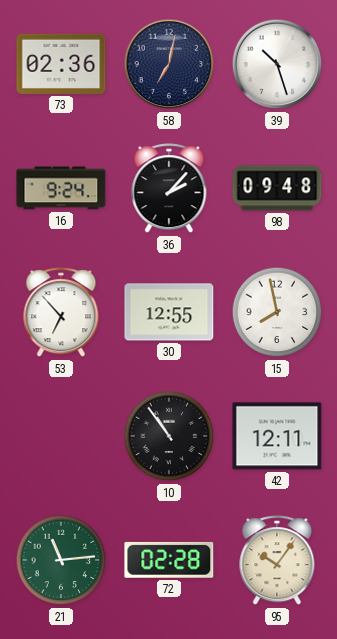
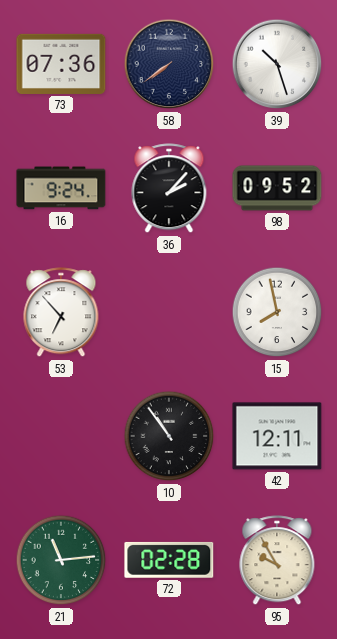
73: 02:36 -> 07:36
58: 7:02 -> 7:39
98: 09:48 -> 09:52
30: 12:55 -> none
95: 10:06 -> 9:55
